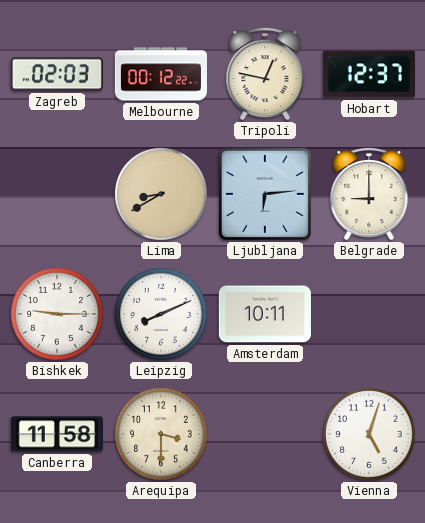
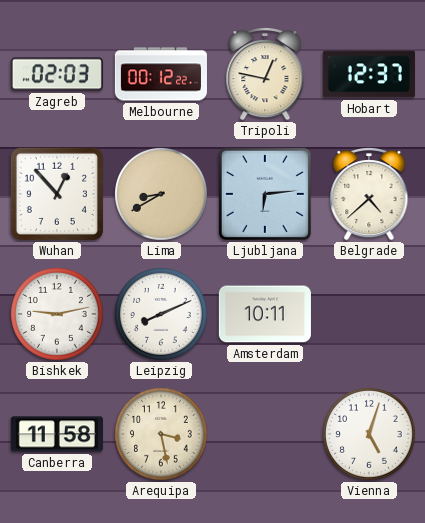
Wuhan: none -> 12:53
Belgrade: 9:00 -> 4:38
Bishkek: 9:15 -> 9:13
Arequipa: 3:30 -> 3:28
